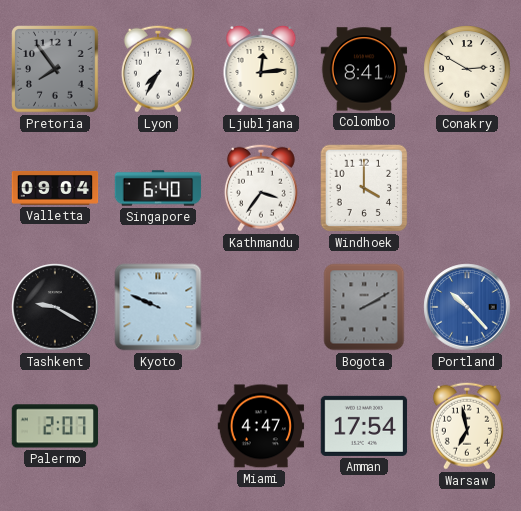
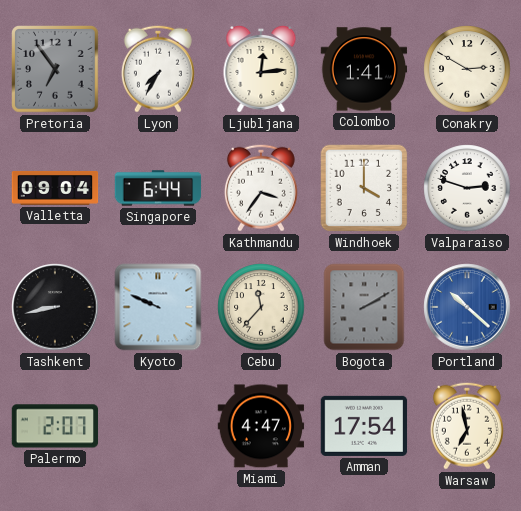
Pretoria: 7:54 -> 6:54
Colombo: 8:41 -> 1:41
Singapore: 6:40 -> 6:44
Valparaiso: none -> 2:48
Tashkent: 9:20 -> 8:43
Cebu: none -> 11:37
Portland: 10:23 -> 10:22
